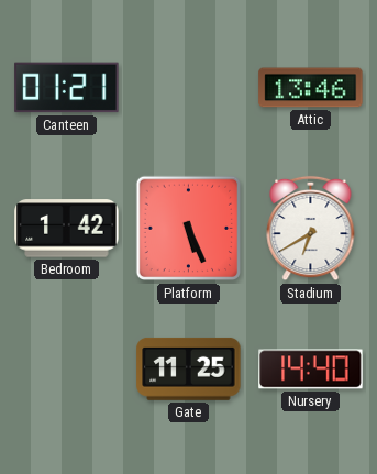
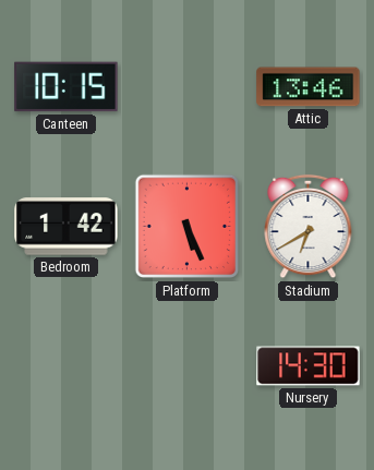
Canteen: 01:21 -> 10:15
Gate: 11:25 -> none
Nursery: 14:40 -> 14:30
